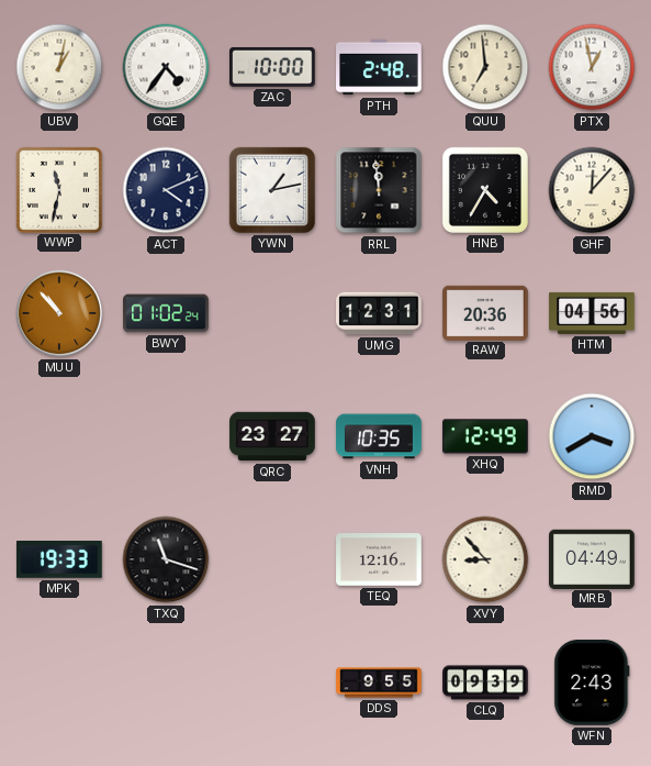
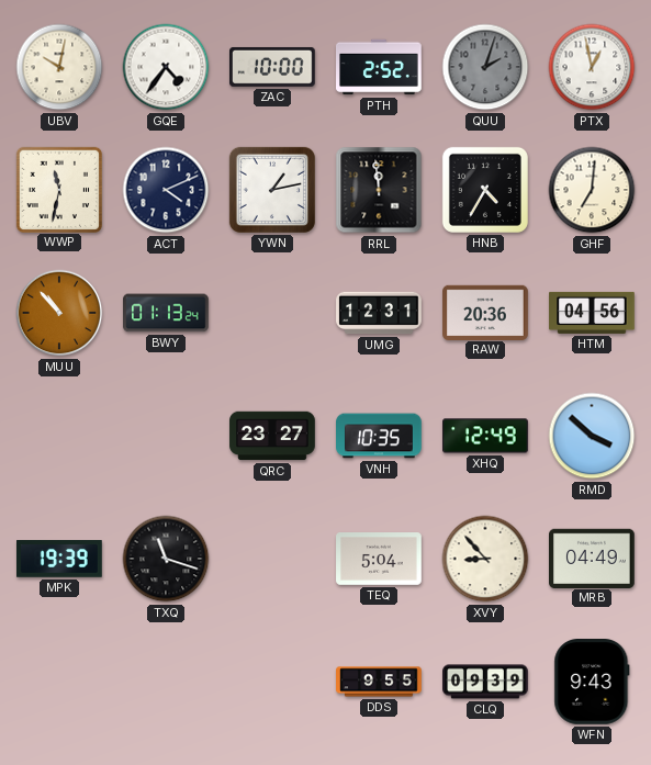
UBV: 1:02 -> 10:02
PTH: 2:48 -> 2:52
QUU: 6:59 -> 2:03
QUU dial: cream -> grey
GHF: 12:07 -> 7:01
BWY: 01:02 -> 01:13
RMD: 3:40 -> 3:52
MPK: 19:33 -> 19:39
TEQ: 12:16 -> 5:04
WFN: 2:43 -> 9:43
